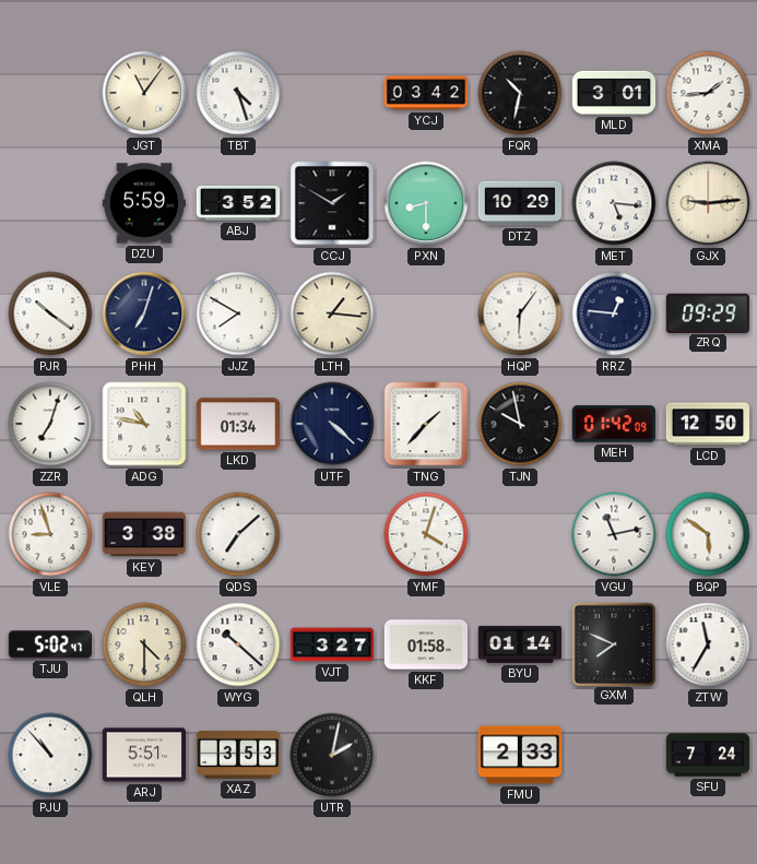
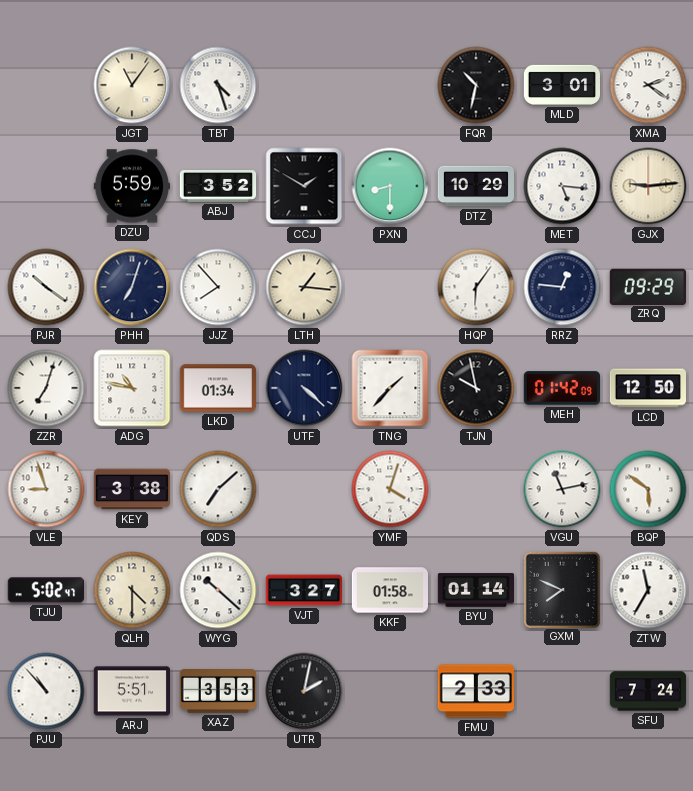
YCJ: 03:42 -> none
XMA: 1:44 -> 2:21
JJZ: 7:50 -> 7:53
